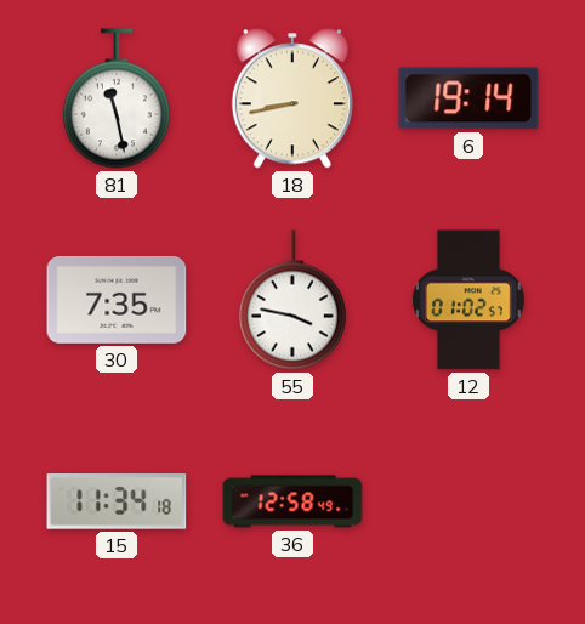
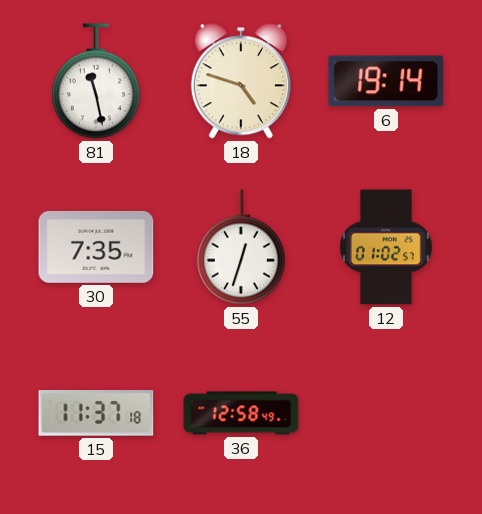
18: 8:43 -> 4:48
55: 3:47 -> 12:33
15: 11:34 -> 11:37
